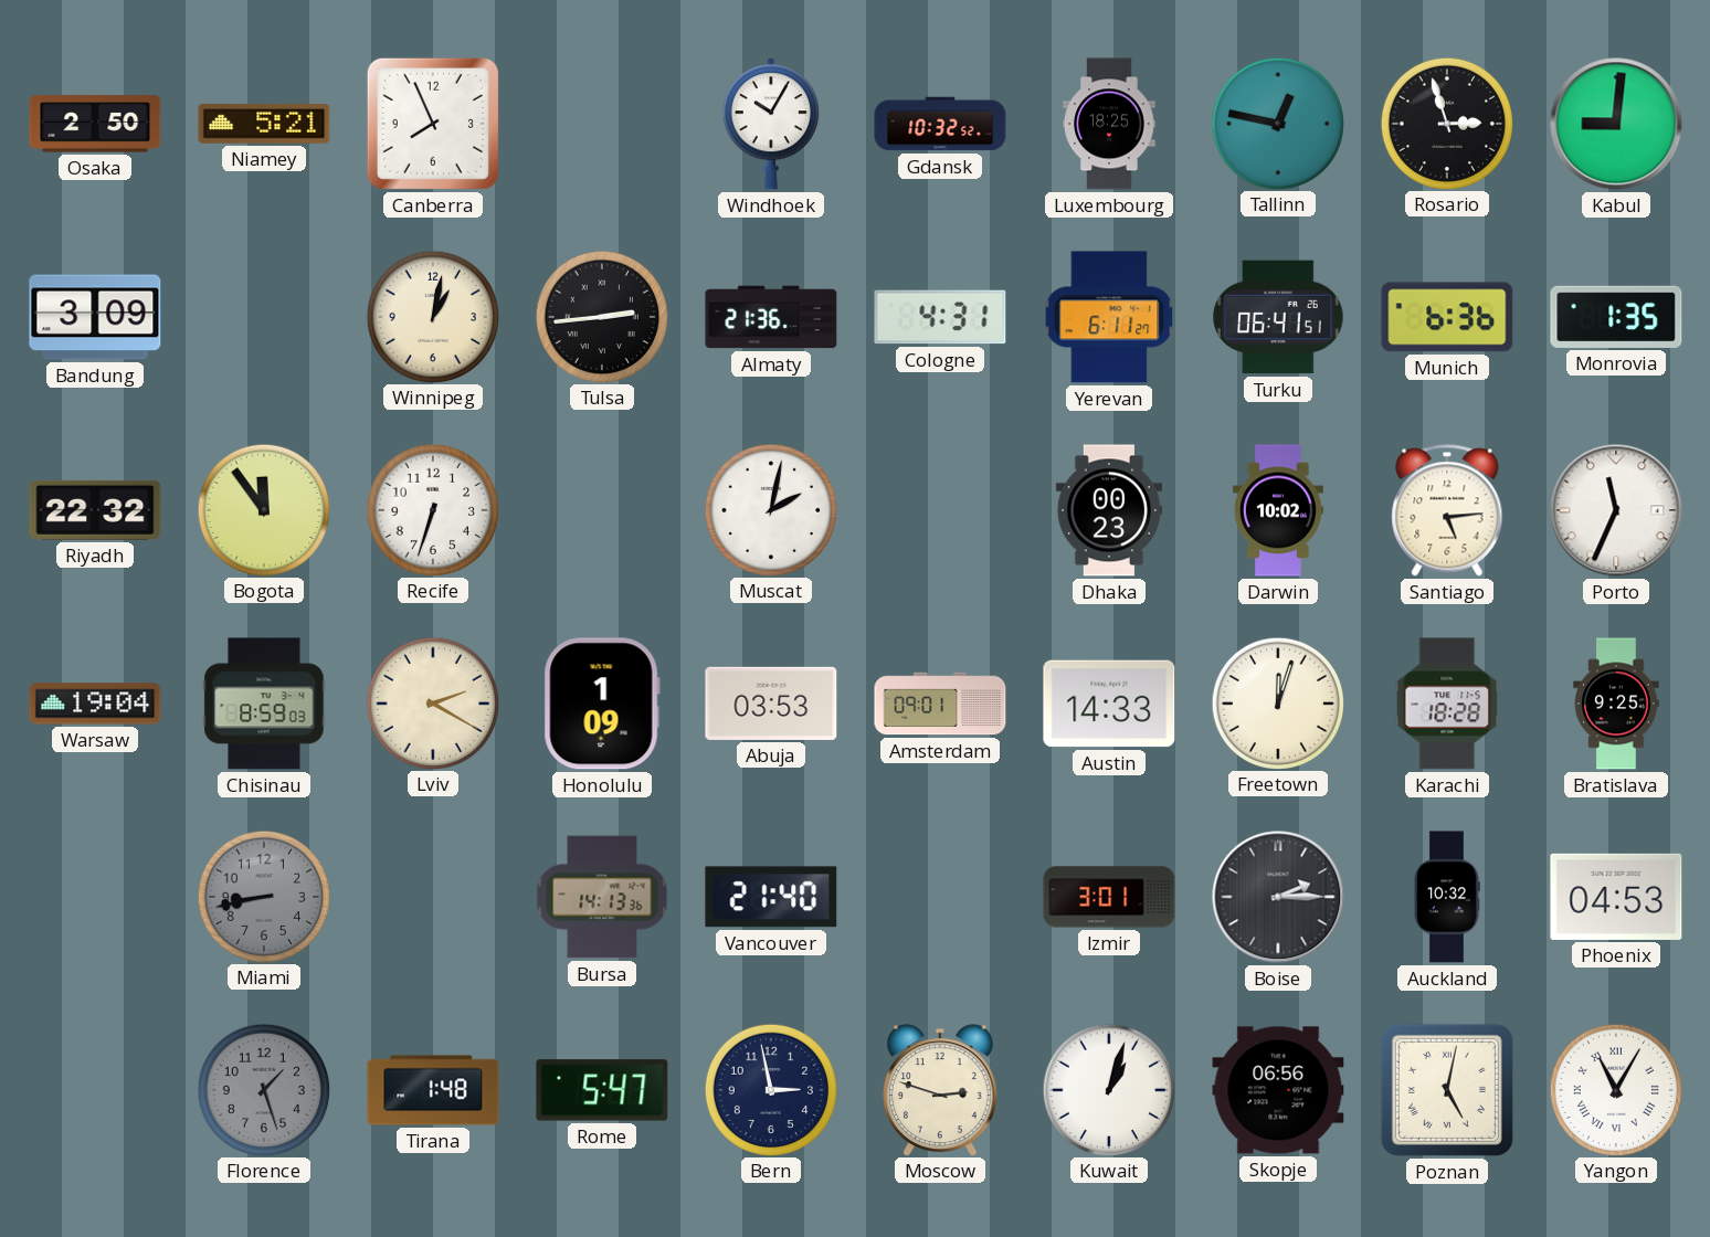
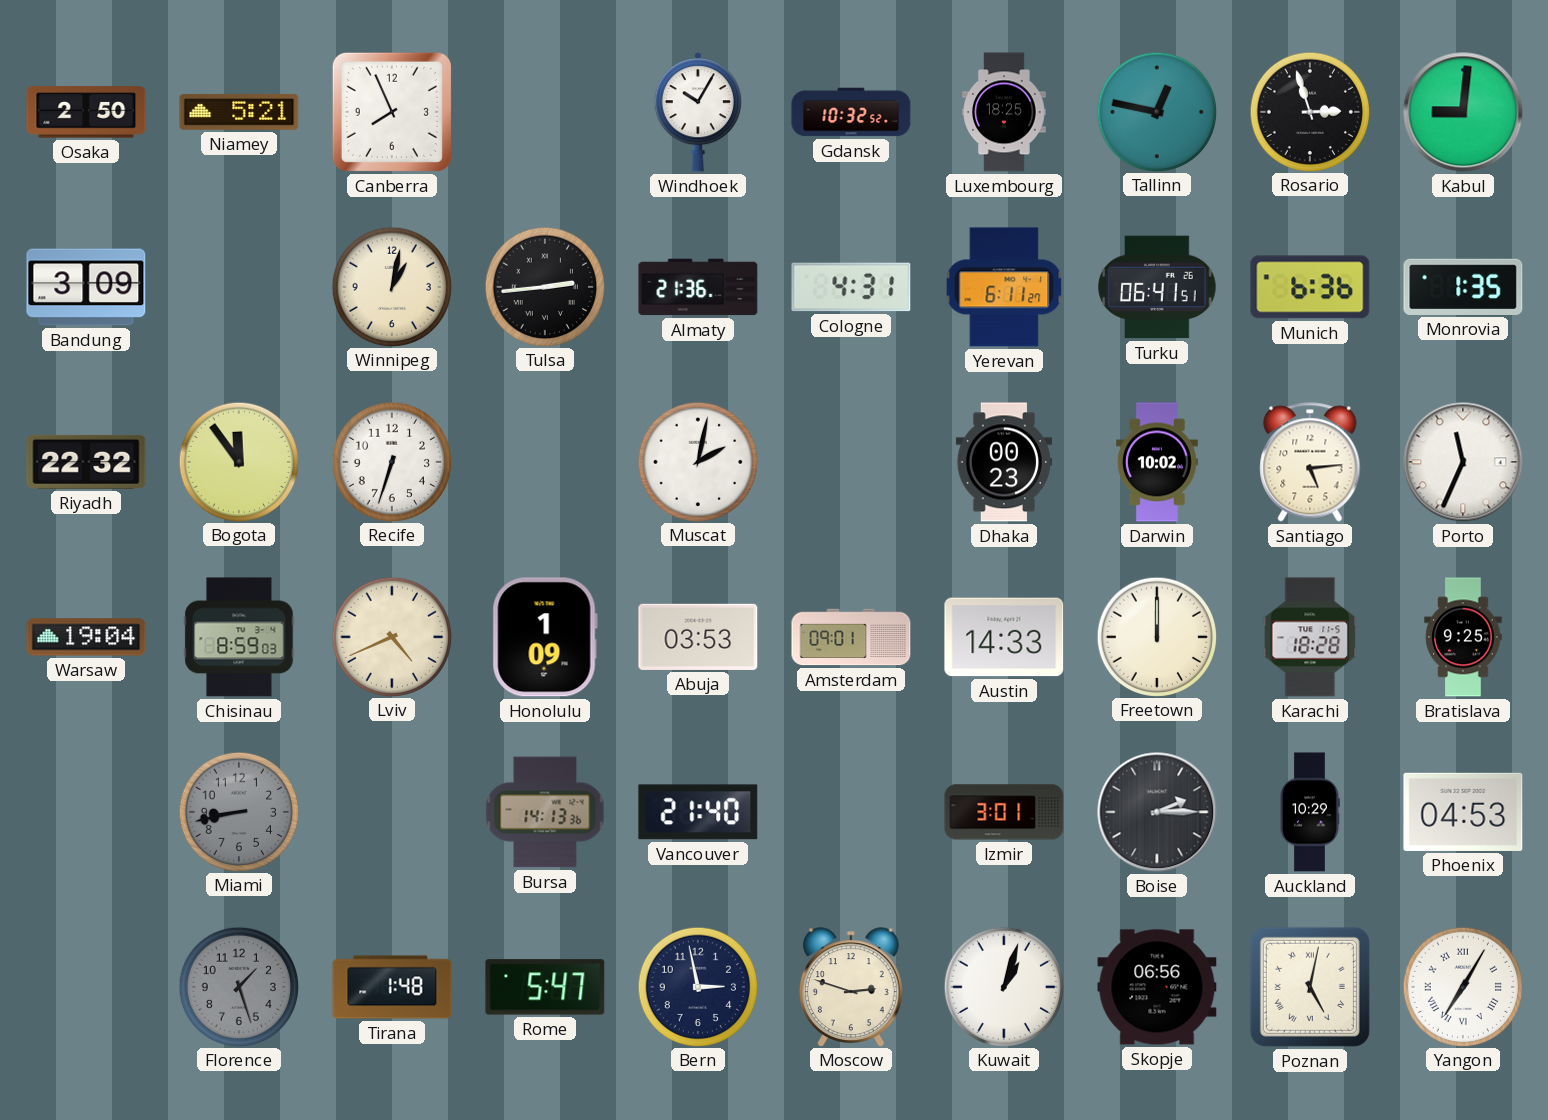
Lviv: 2:20 -> 4:41
Freetown: 12:03 -> 12:00
Auckland: 10:32 -> 10:29
Yangon: 11:05 -> 7:05
